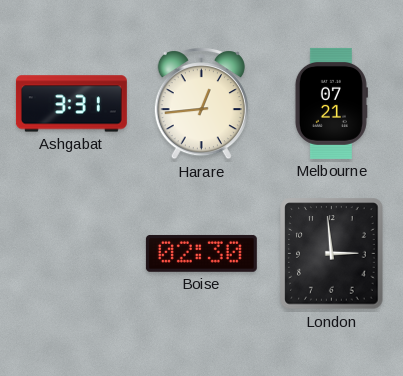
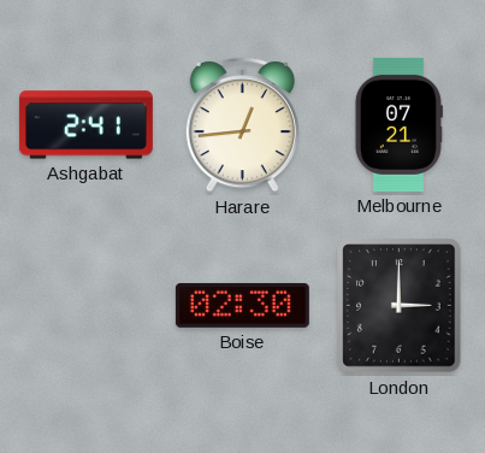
Ashgabat: 3:31 -> 2:41
London: 2:59 -> 3:00
